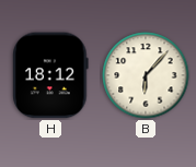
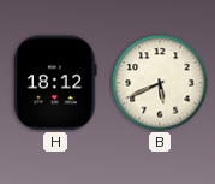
B: 6:07 -> 5:41
